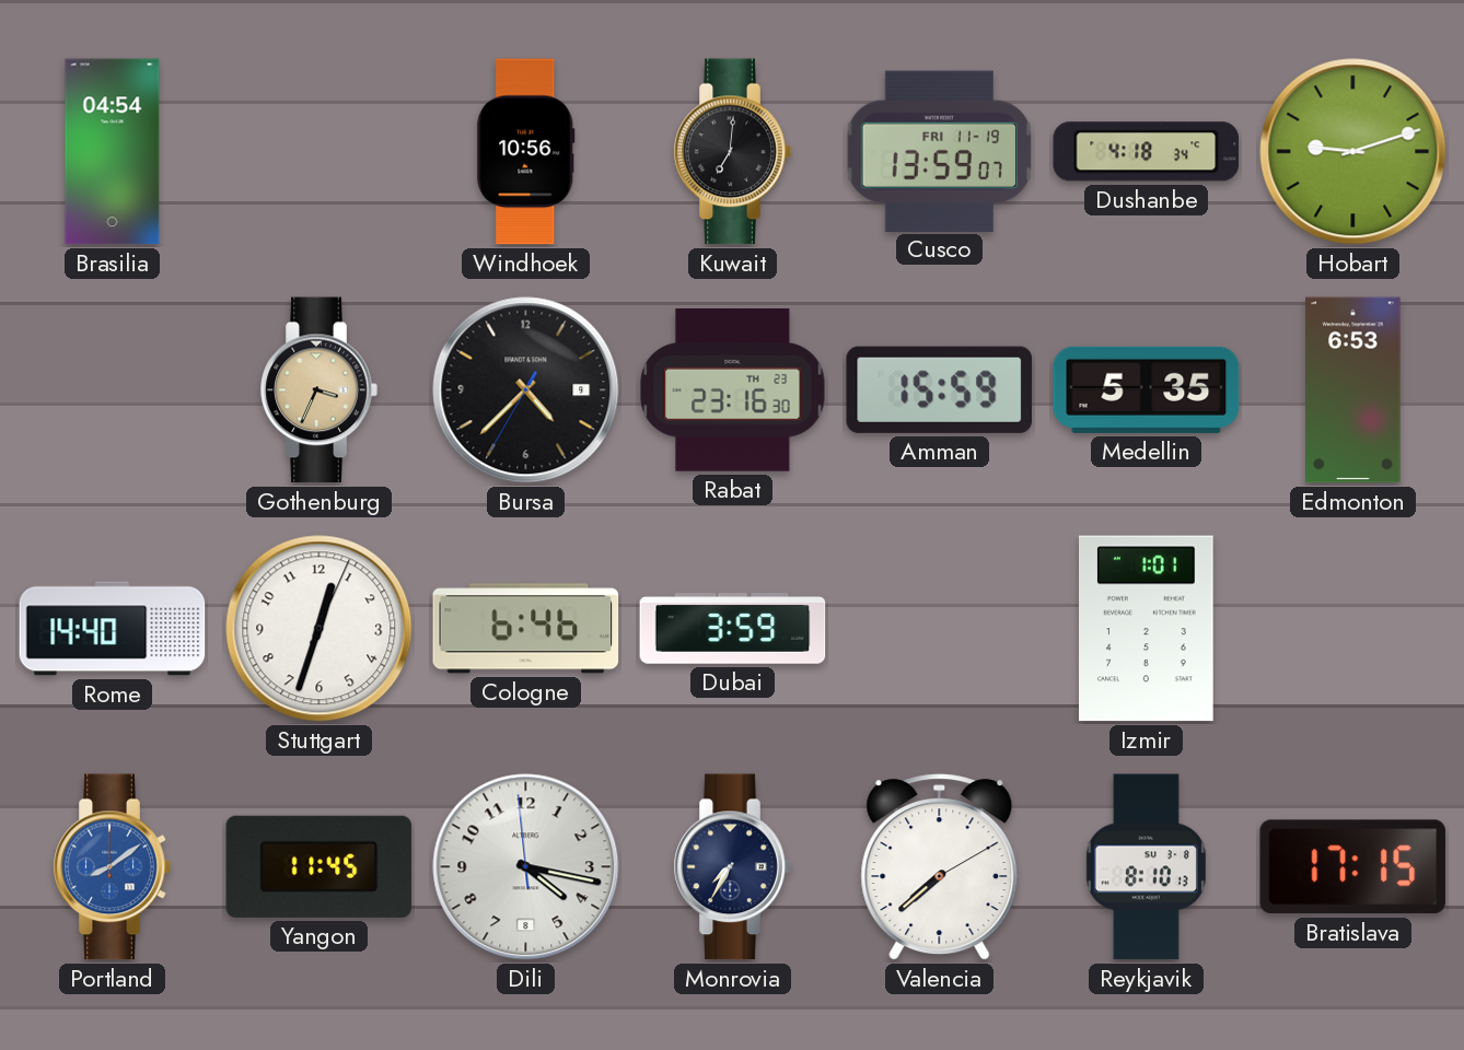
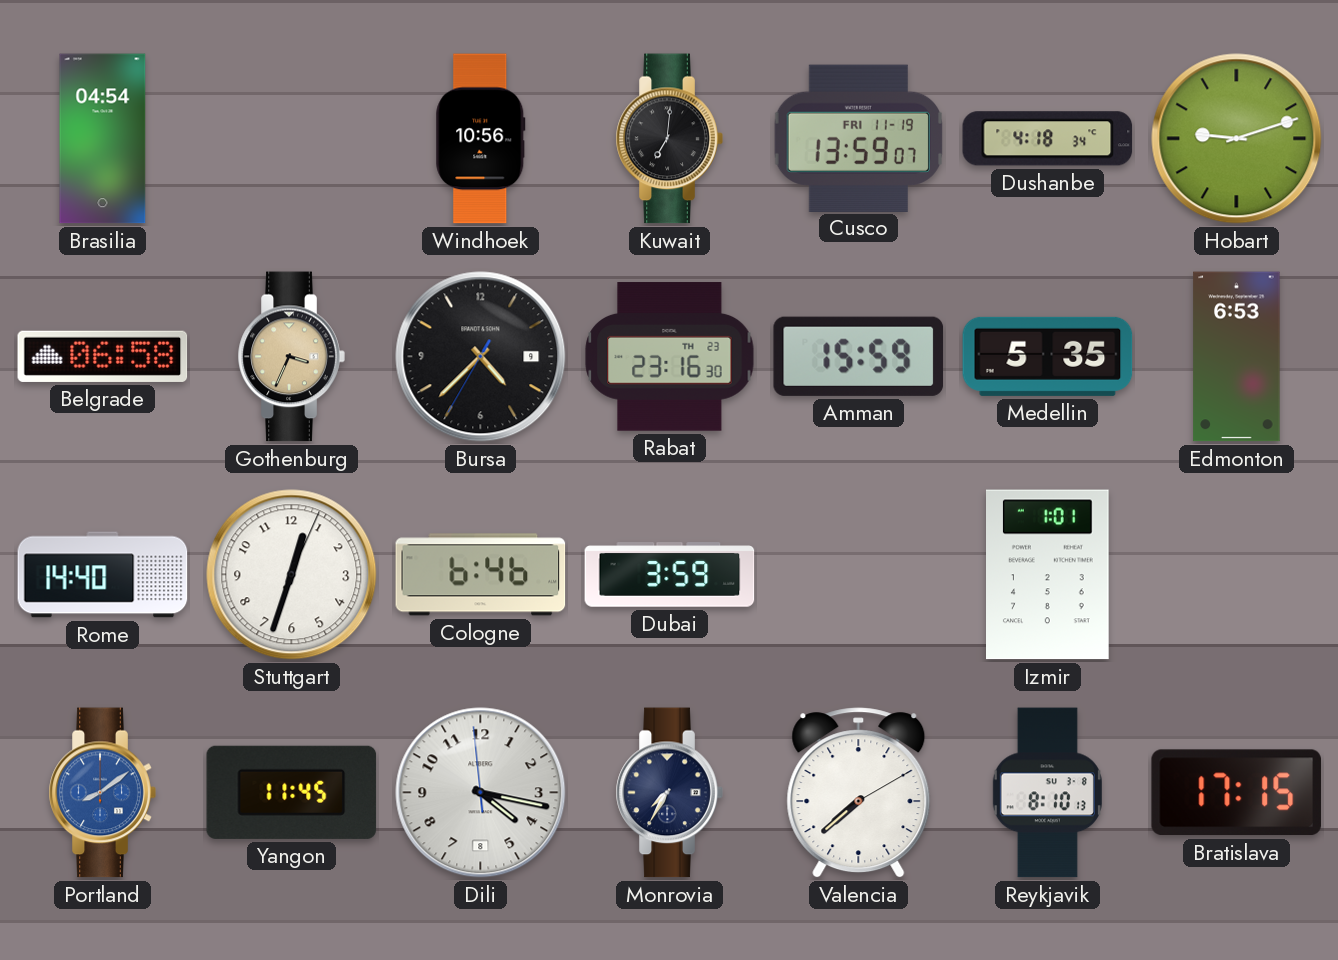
Belgrade: none -> 06:58
